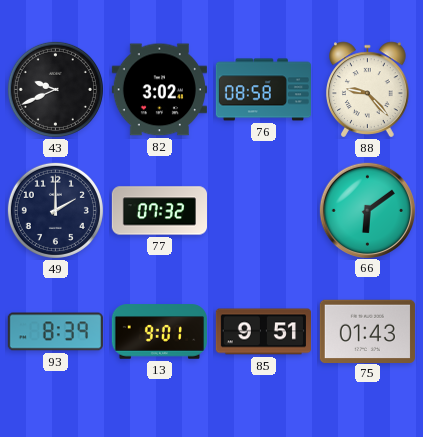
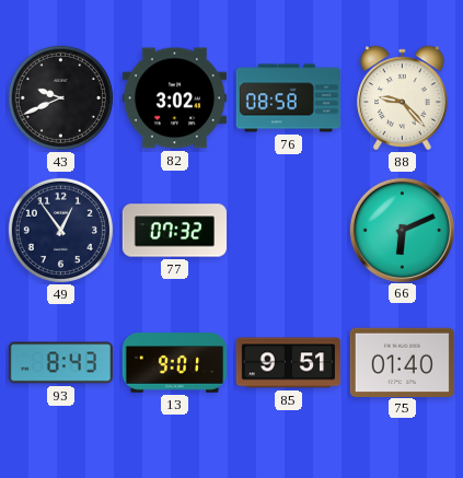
49: 2:00 -> 12:54
66: 6:09 -> 6:11
93: 8:39 -> 8:43
75: 01:43 -> 01:40
